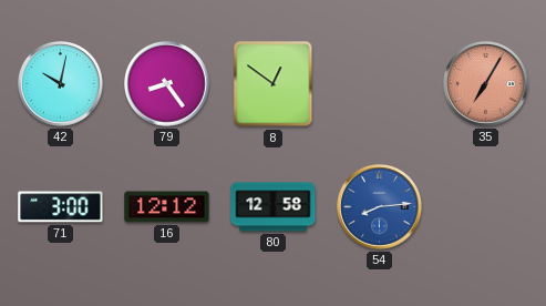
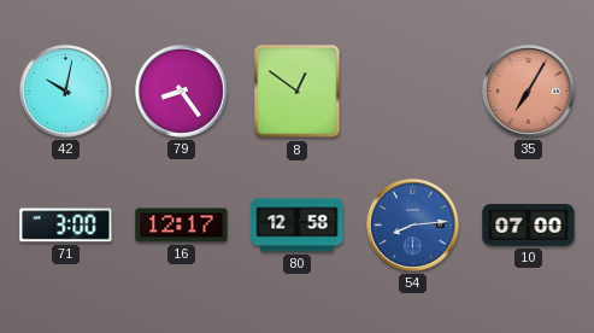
16: 12:12 -> 12:17
10: none -> 07:00
